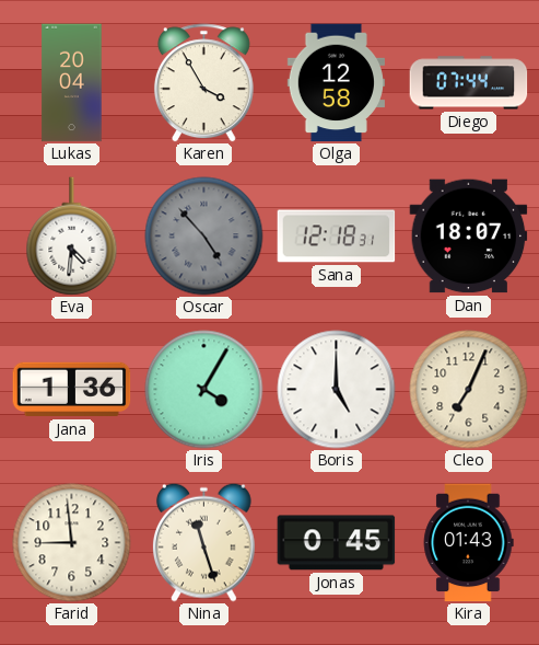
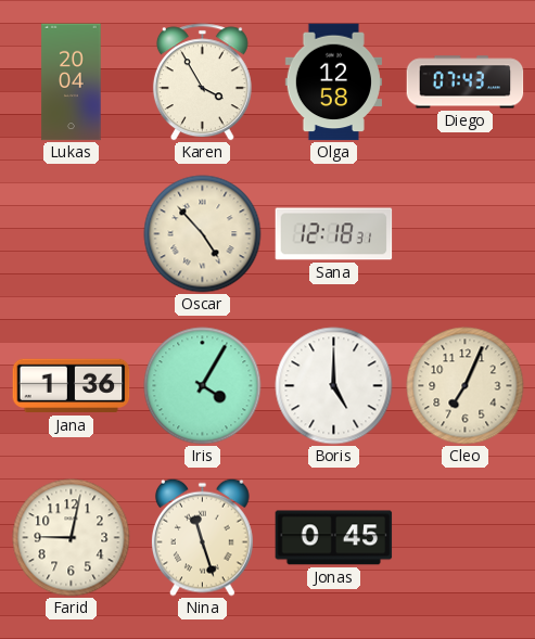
Diego: 07:44 -> 07:43
Eva: 4:31 -> none
Oscar dial: grey -> cream
Dan: 18:07 -> none
Farid: 8:59 -> 9:02
Kira: 01:43 -> none
